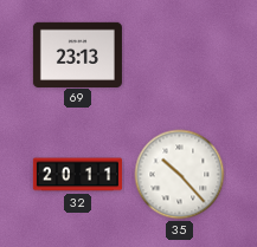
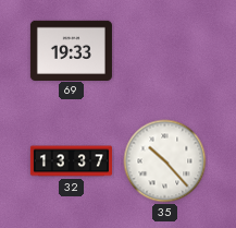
69: 23:13 -> 19:33
32: 20:11 -> 13:37
